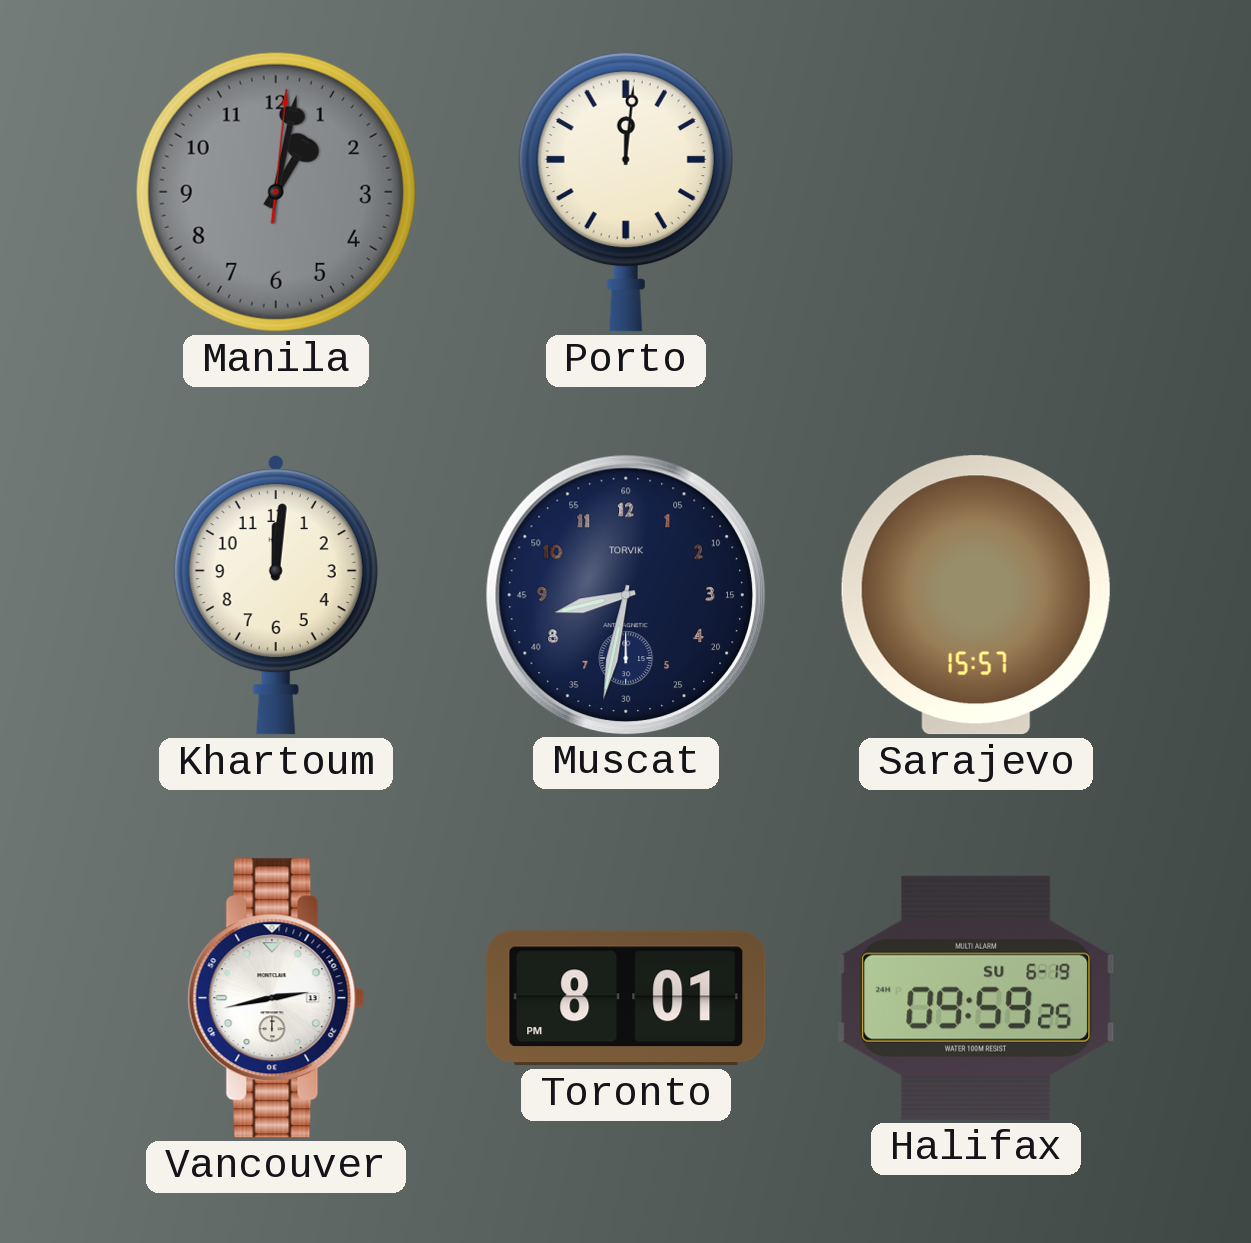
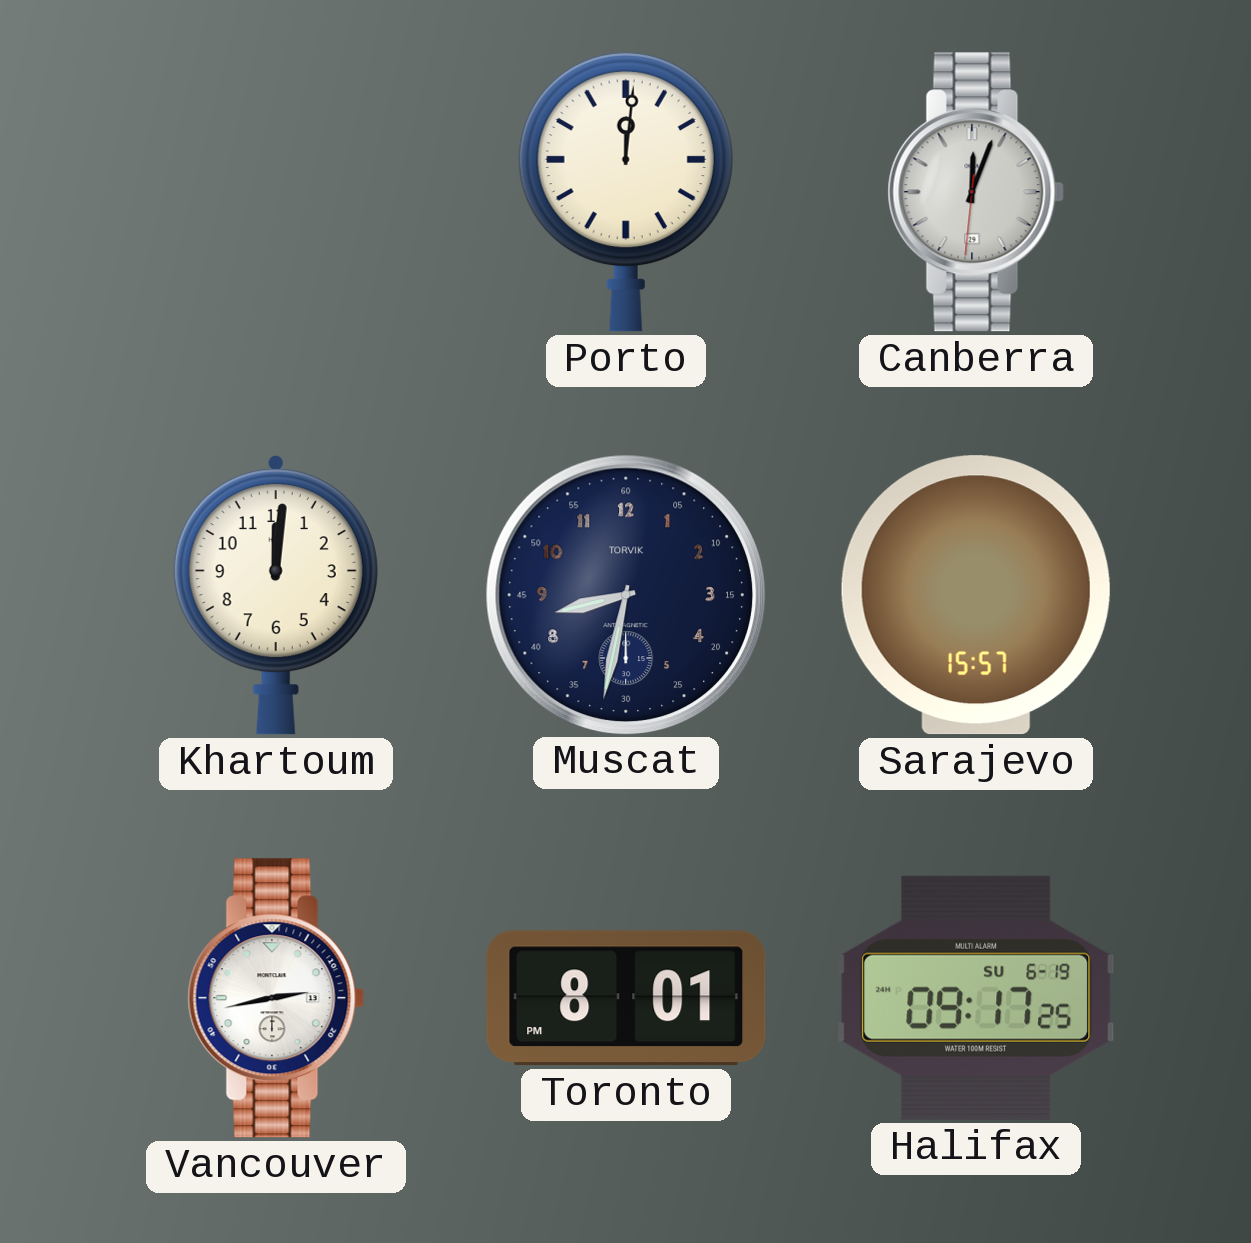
Manila: 1:02 -> none
Canberra: none -> 12:03
Halifax: 09:59 -> 09:17
